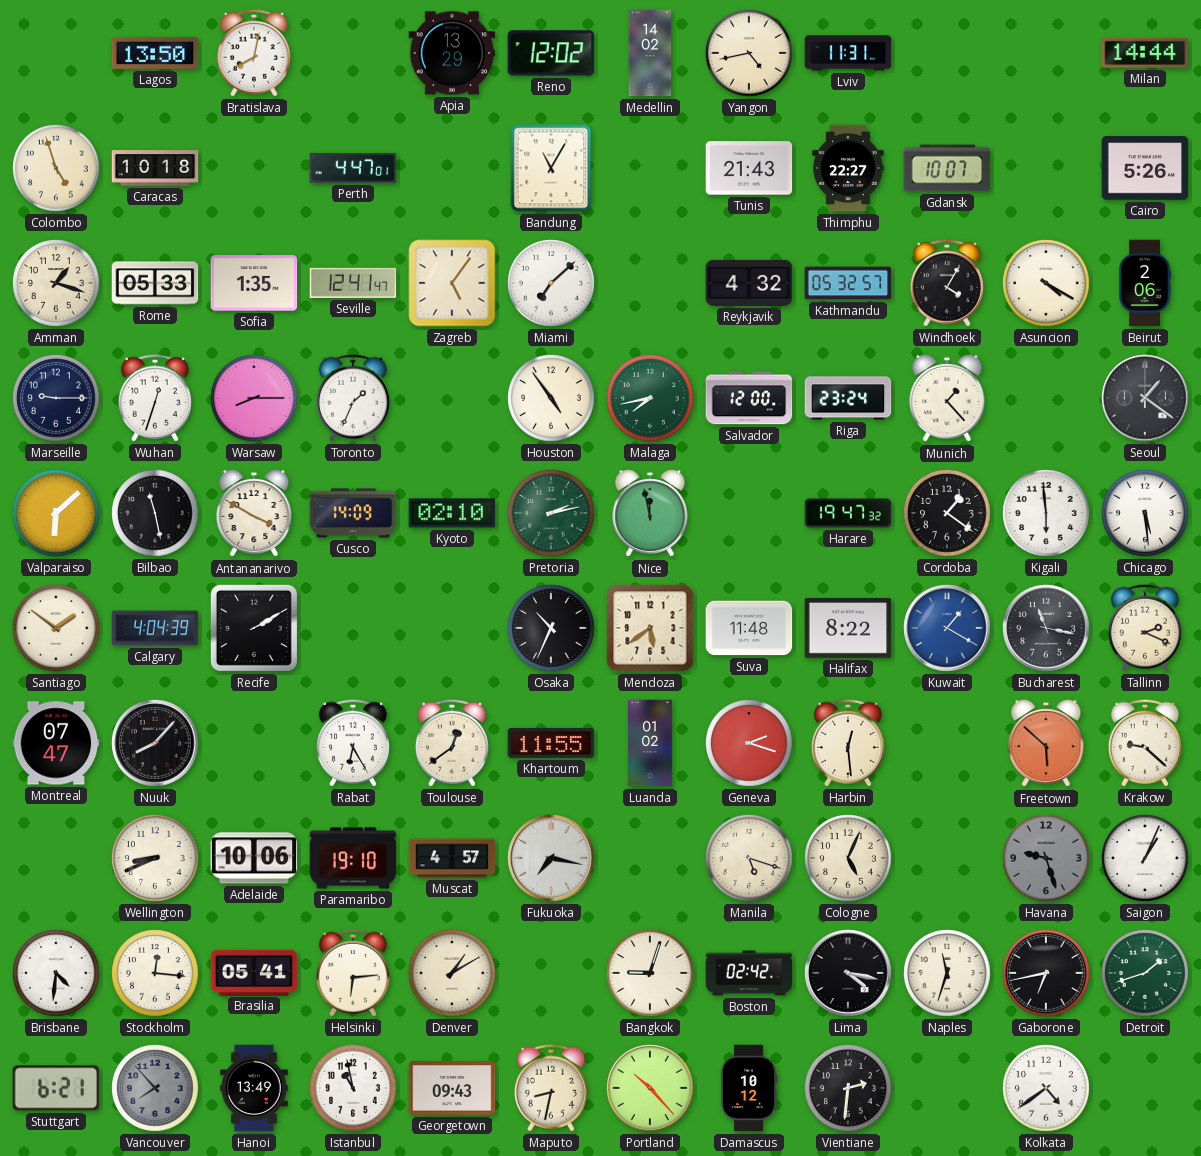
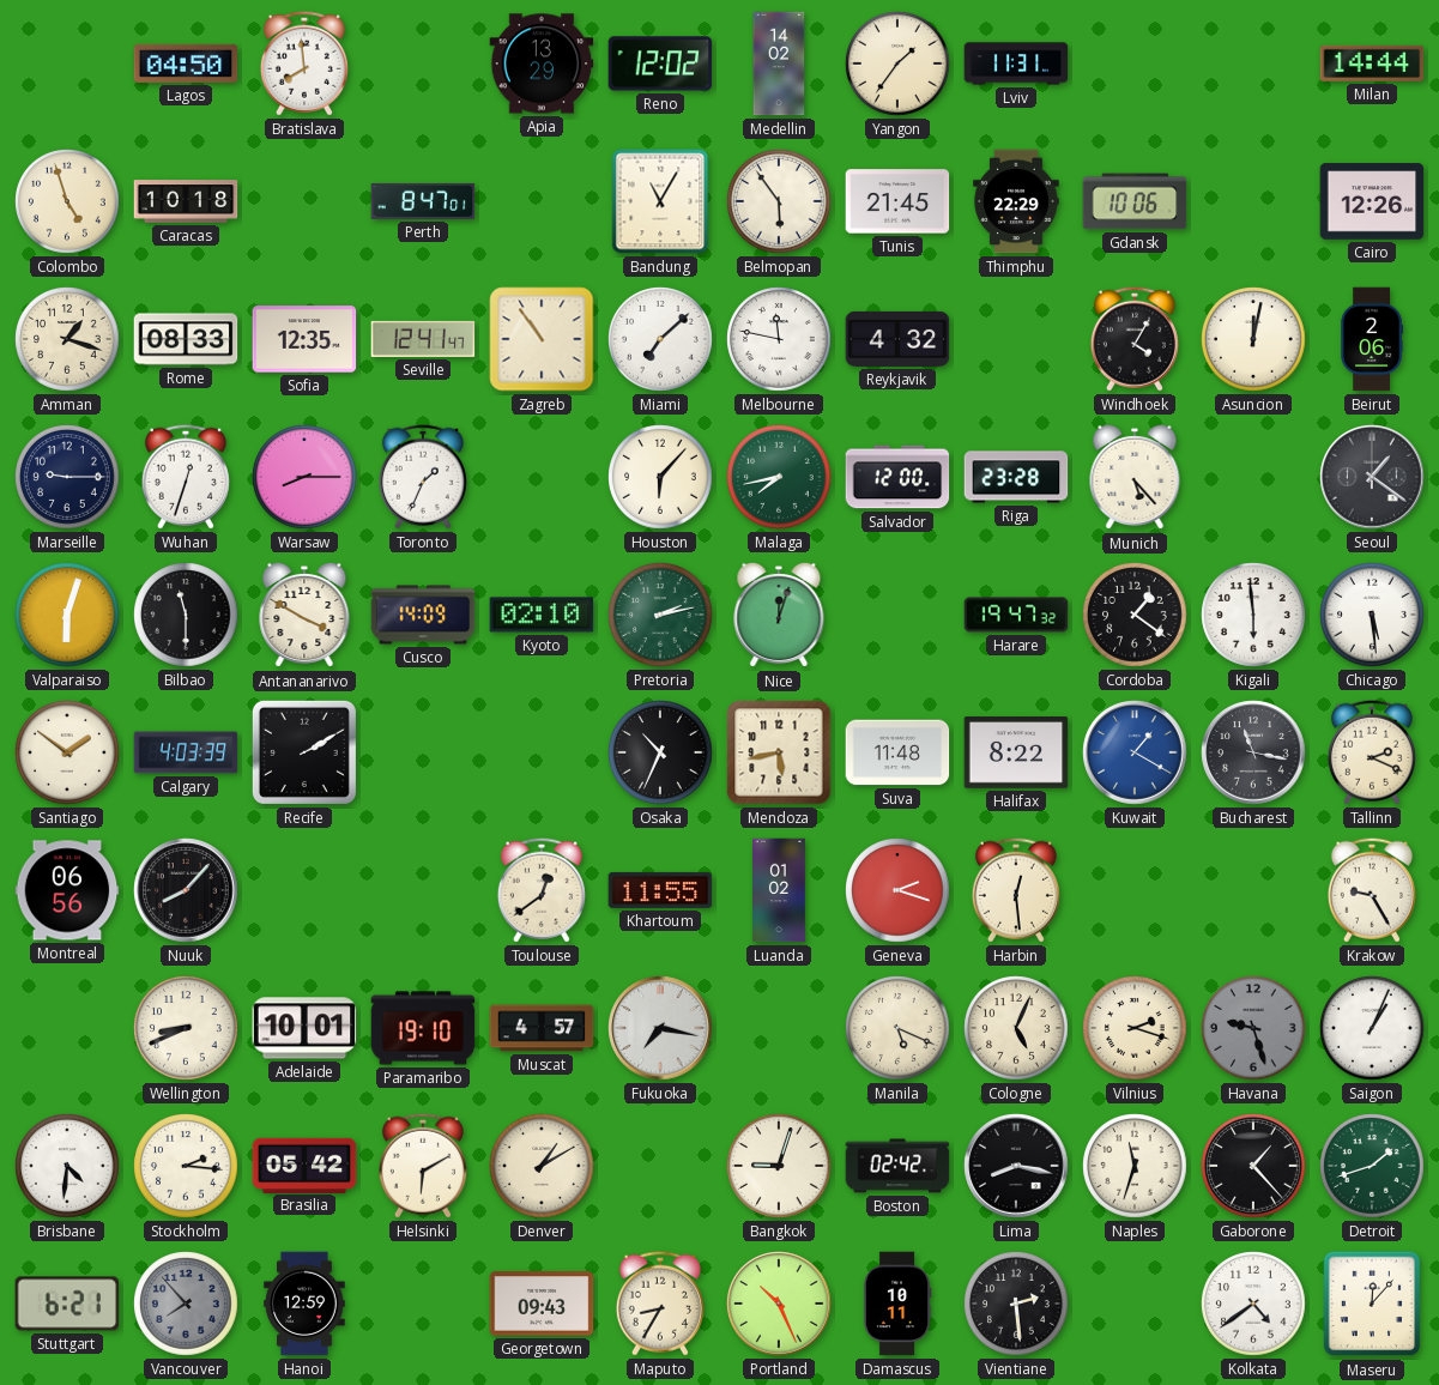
Lagos: 13:50 -> 04:50
Bratislava: 8:02 -> 7:59
Yangon: 4:43 -> 1:36
Perth: 4:47 -> 8:47
Belmopan: none -> 5:54
Tunis: 21:43 -> 21:45
Thimphu: 22:27 -> 22:29
Gdansk: 10:07 -> 10:06
Cairo: 5:26 -> 12:26
Rome: 05:33 -> 08:33
Sofia: 1:35 -> 12:35
Zagreb: 5:06 -> 10:54
Melbourne: none -> 11:47
Kathmandu: 05:32 -> none
Asuncion: 4:20 -> 12:02
Houston: 4:54 -> 6:07
Riga: 23:24 -> 23:28
Munich: 1:23 -> 5:23
Valparaiso: 6:08 -> 6:03
Bilbao: 11:28 -> 11:30
Nice: 11:58 -> 12:03
Calgary: 4:04 -> 4:03
Mendoza: 5:39 -> 5:43
Montreal: 07:47 -> 06:56
Rabat: 6:25 -> none
Freetown: 5:52 -> none
Krakow: 9:22 -> 9:25
Adelaide: 10:06 -> 10:01
Manila: 5:18 -> 5:19
Vilnius: none -> 2:18
Stockholm: 12:16 -> 2:16
Brasilia: 05:41 -> 05:42
Helsinki: 6:14 -> 6:10
Lima: 4:17 -> 8:17
Gaborone: 6:43 -> 1:23
Hanoi: 13:49 -> 12:59
Istanbul: 10:58 -> none
Maputo: 8:32 -> 8:35
Portland: 10:23 -> 10:26
Damascus: 10:12 -> 10:11
Vientiane: 2:31 -> 2:29
Maseru: none -> 12:07
